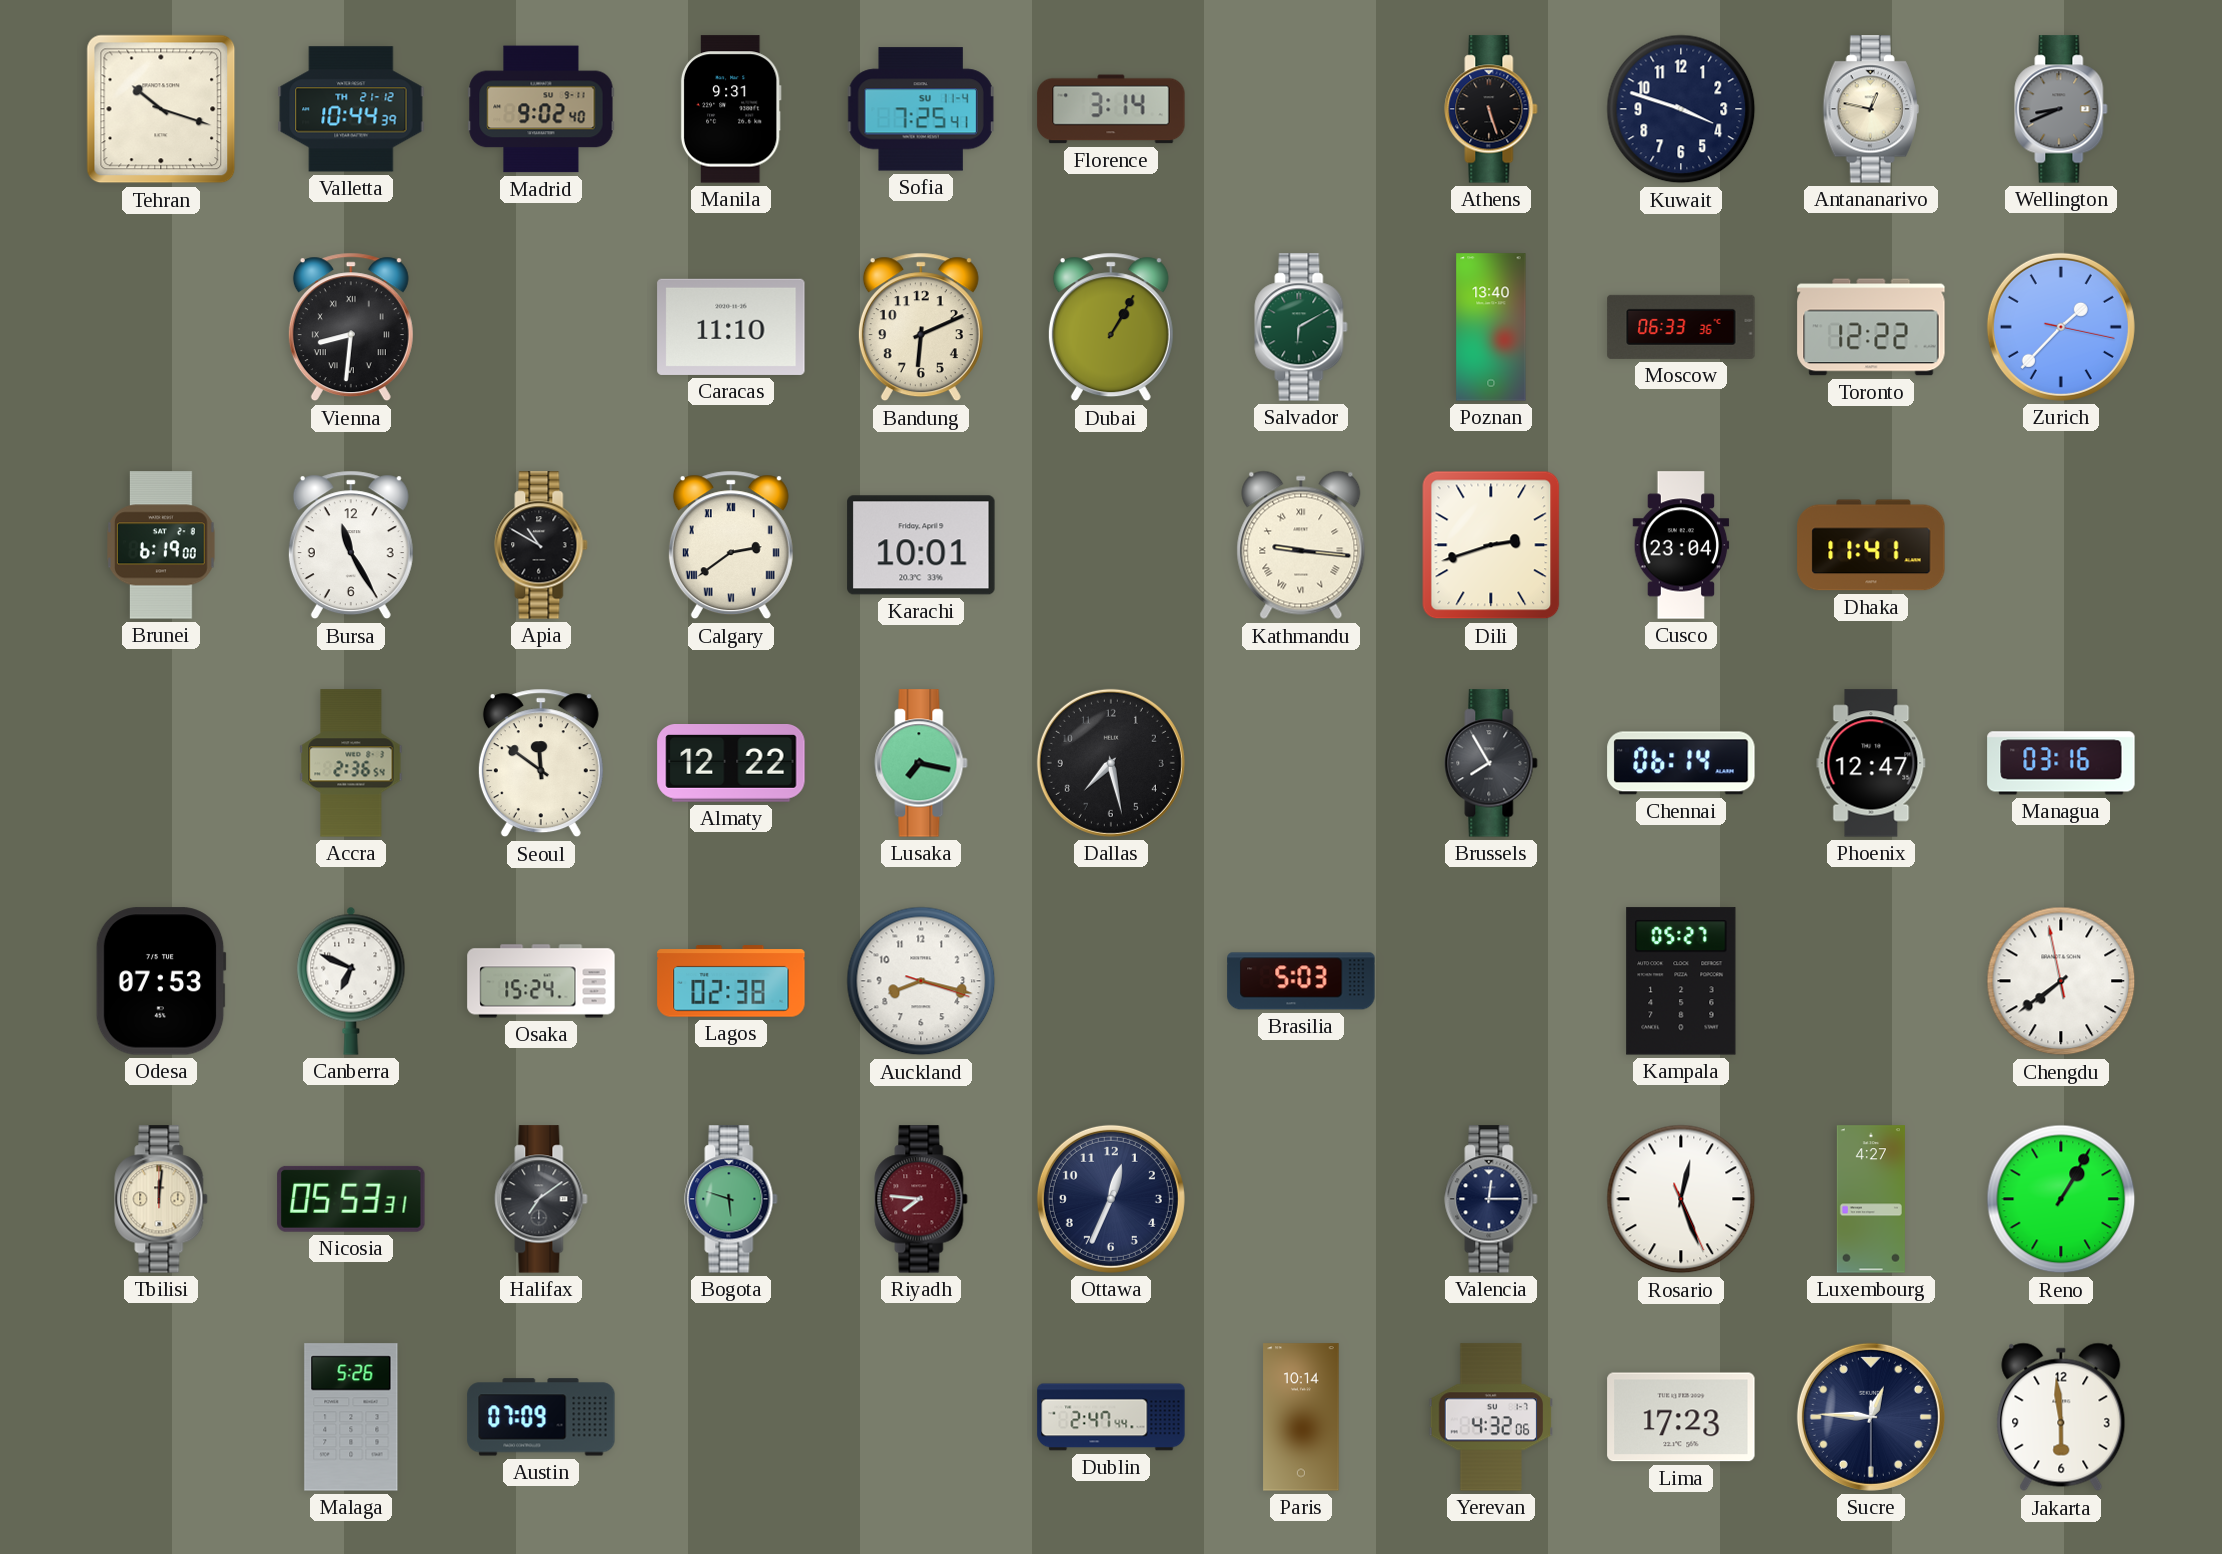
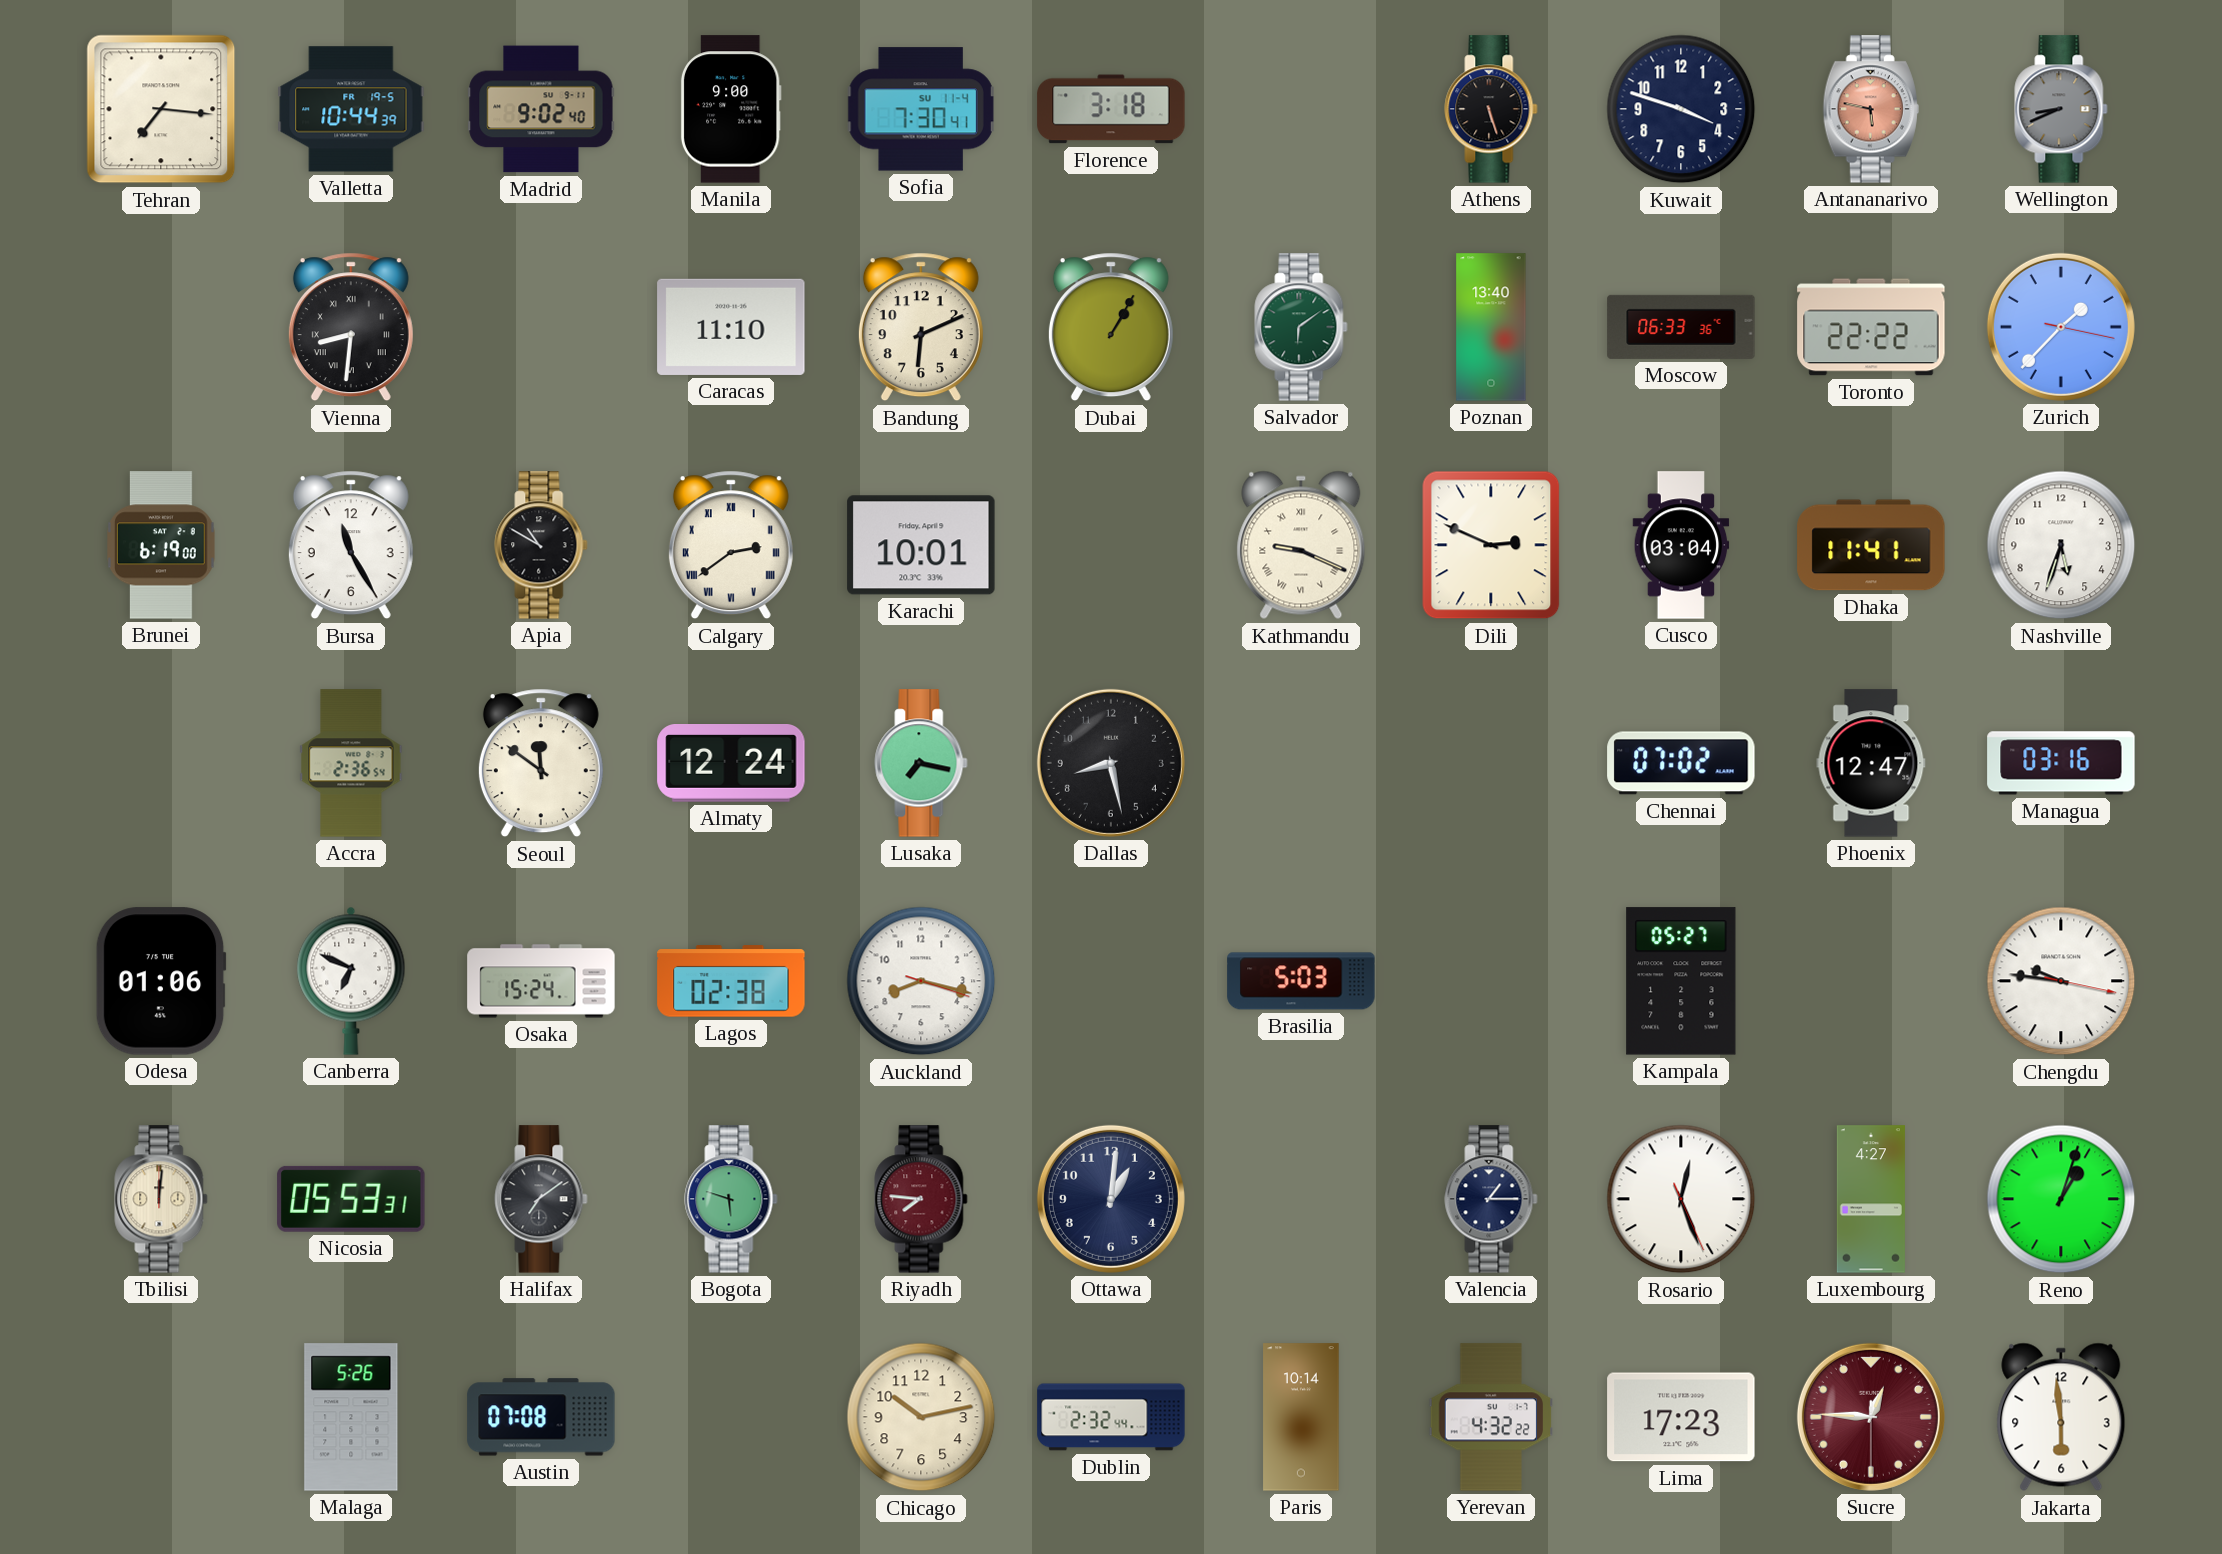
Tehran: 10:18 -> 7:16
Valletta date: TH 21-12 -> FR 19-5
Manila: 9:31 -> 9:00
Sofia: 7:25 -> 7:30
Florence: 3:14 -> 3:18
Antananarivo: 12:47 -> 5:47
Antananarivo dial: cream -> salmon
Salvador: 6:10 -> 6:09
Toronto: 12:22 -> 22:22
Kathmandu: 9:16 -> 9:19
Dili: 2:42 -> 2:49
Cusco: 23:04 -> 03:04
Nashville: none -> 5:33
Almaty: 12:22 -> 12:24
Dallas: 7:28 -> 8:28
Brussels: 7:55 -> none
Chennai: 06:14 -> 07:02
Odesa: 07:53 -> 01:06
Chengdu: 7:38 -> 9:46
Ottawa: 12:34 -> 1:01
Valencia: 12:15 -> 1:15
Reno: 1:05 -> 1:03
Austin: 07:09 -> 07:08
Chicago: none -> 10:13
Dublin: 2:47 -> 2:32
Yerevan: 4:32:06 -> 4:32:22
Sucre dial: navy -> burgundy
